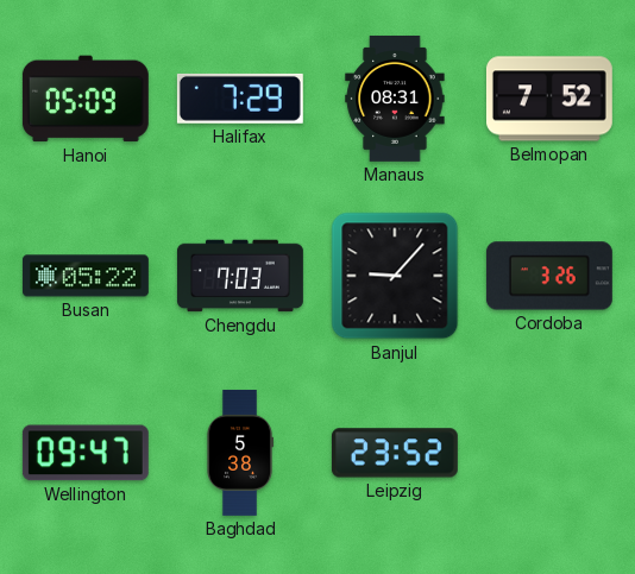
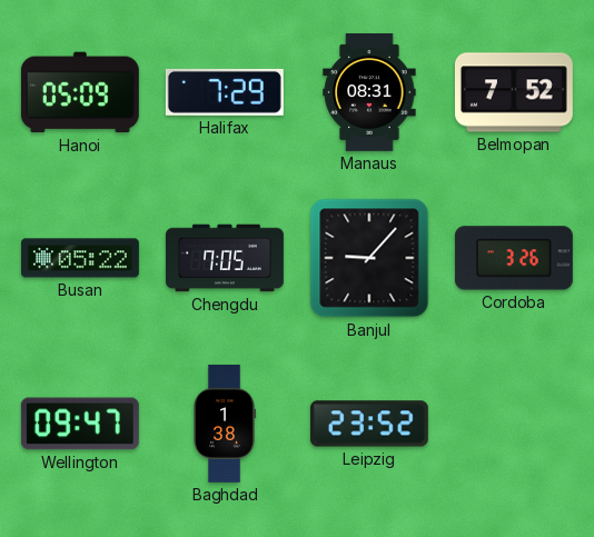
Chengdu: 7:03 -> 7:05
Baghdad: 5:38 -> 1:38
